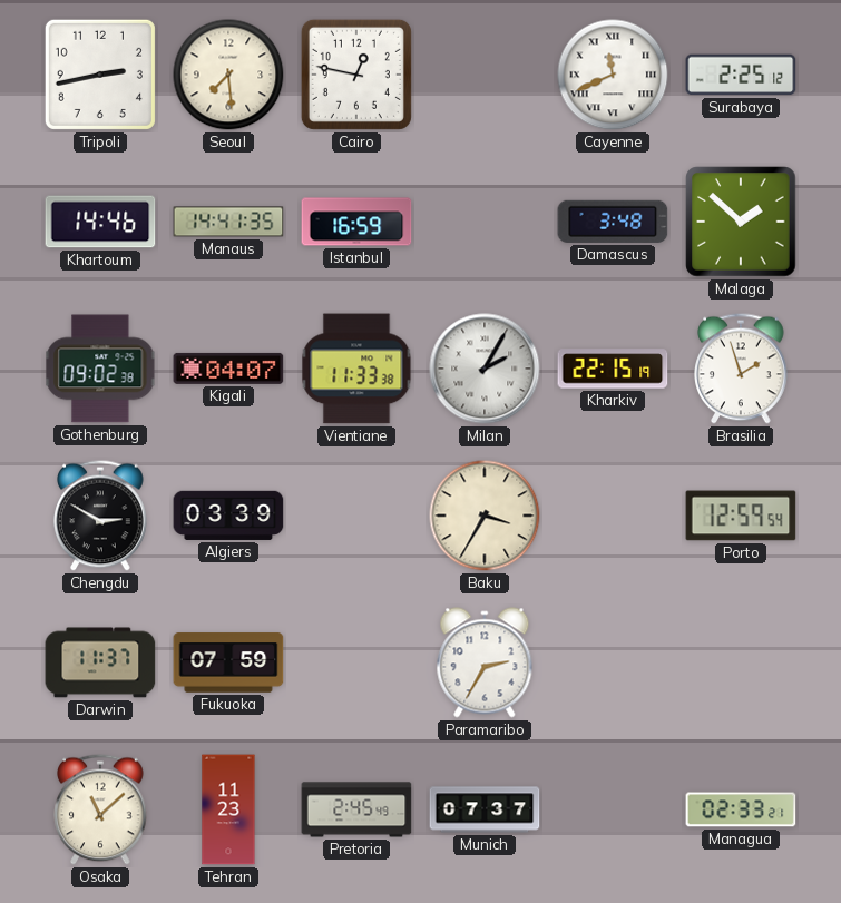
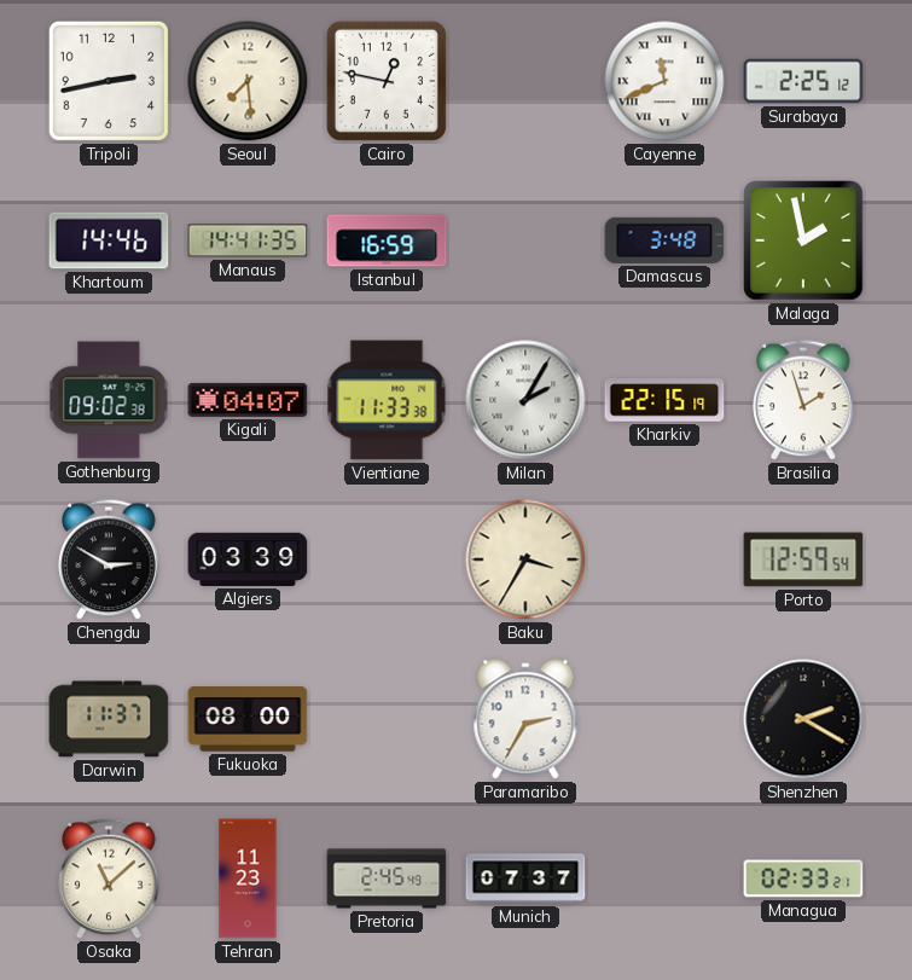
Malaga: 1:52 -> 1:58
Fukuoka: 07:59 -> 08:00
Shenzhen: none -> 2:20
